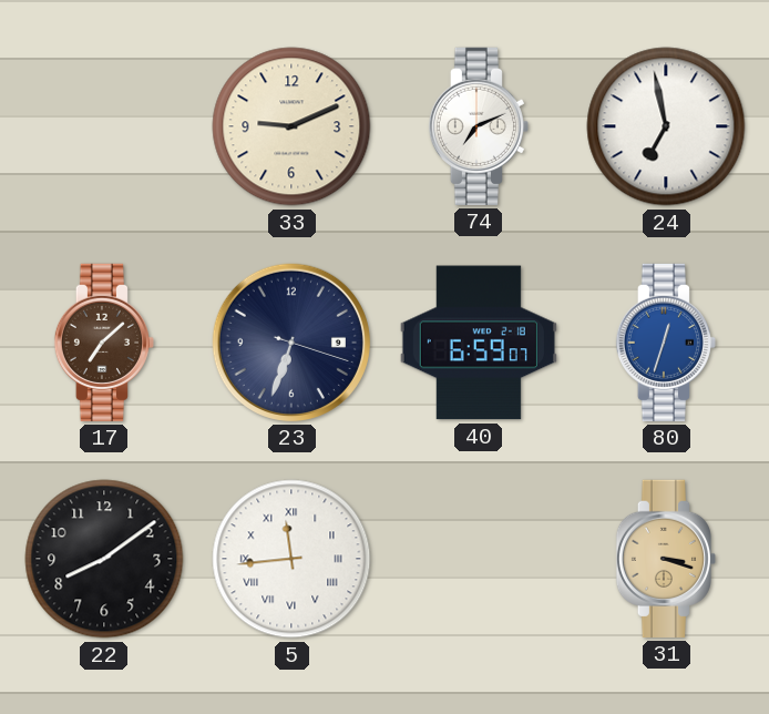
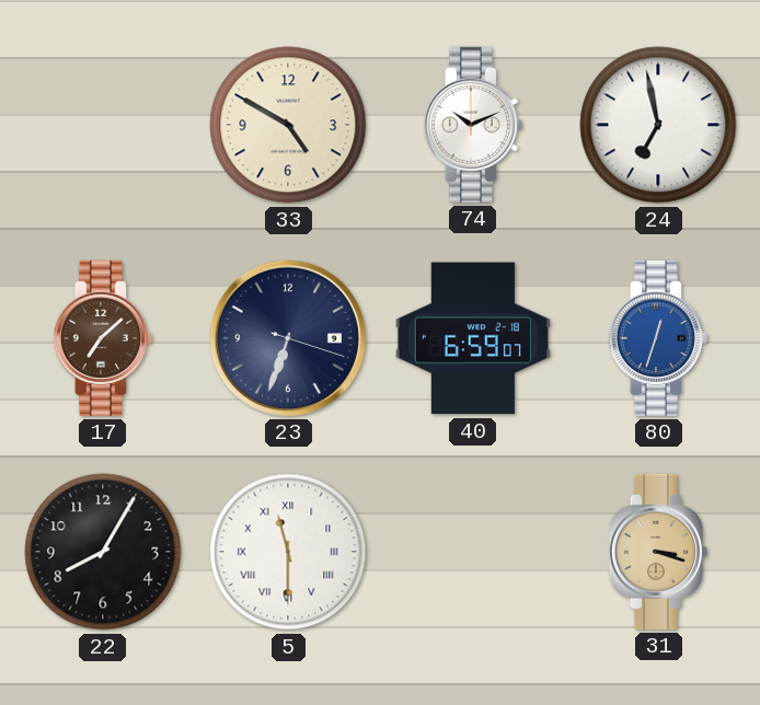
33: 9:11 -> 4:50
74: 7:11 -> 10:11
22: 8:09 -> 8:05
5: 11:44 -> 11:30
